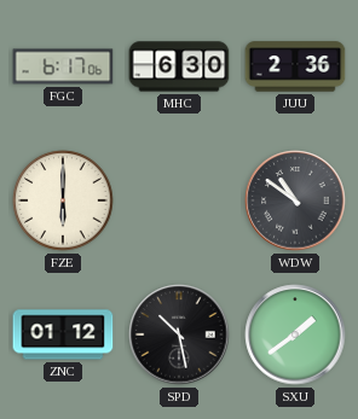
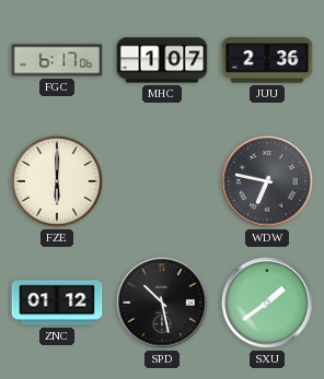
MHC: 6:30 -> 1:07
WDW: 10:51 -> 6:47
